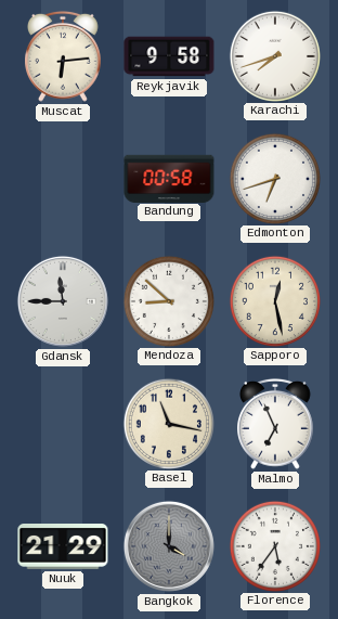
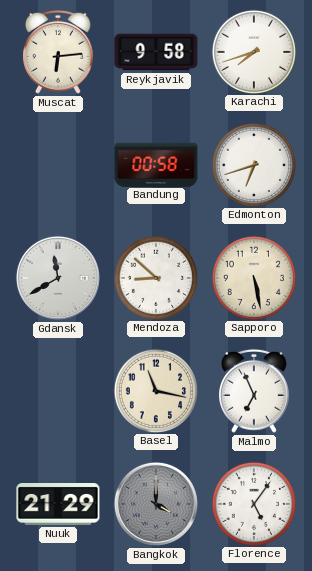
Gdansk: 11:45 -> 11:40
Sapporo: 12:28 -> 5:28
Florence: 5:36 -> 5:06
